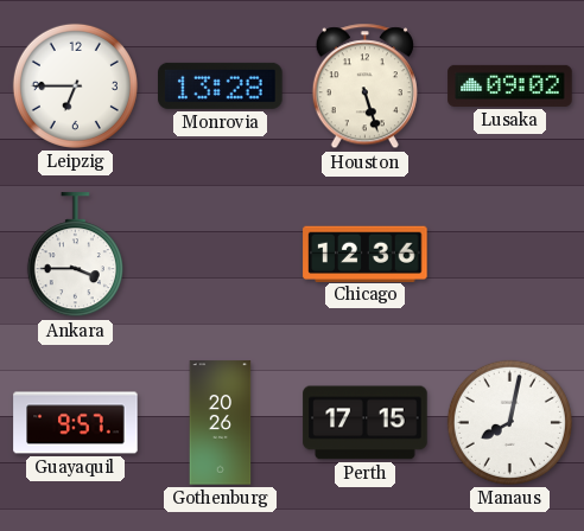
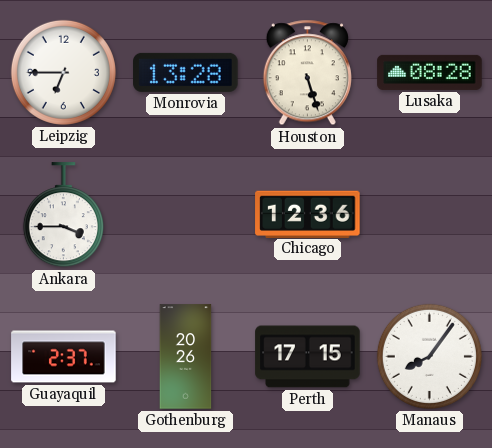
Lusaka: 09:02 -> 08:28
Guayaquil: 9:57 -> 2:37
Manaus: 8:02 -> 8:06
